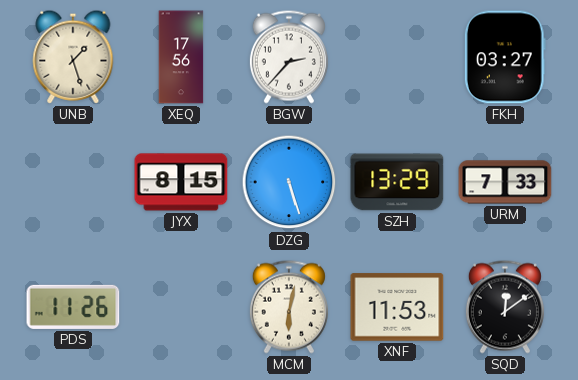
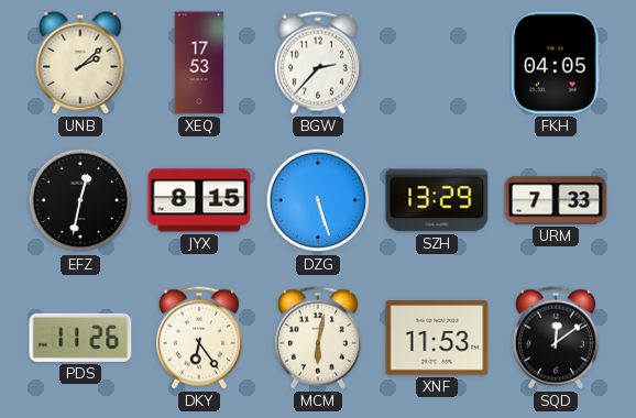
UNB: 1:27 -> 2:08
XEQ: 17:56 -> 17:53
FKH: 03:27 -> 04:05
EFZ: none -> 12:32
DKY: none -> 6:24
